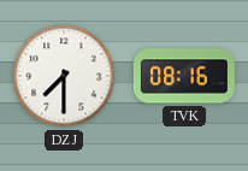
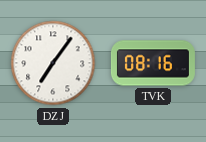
DZJ: 7:30 -> 7:06
